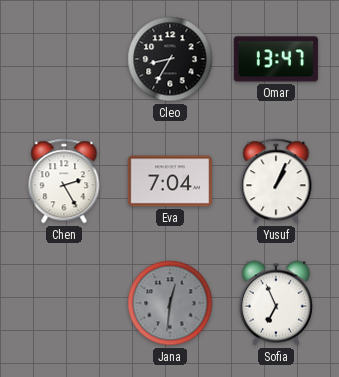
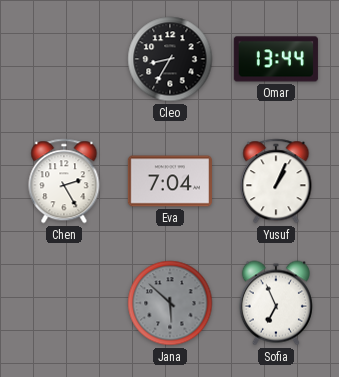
Omar: 13:47 -> 13:44
Jana: 12:31 -> 5:52
